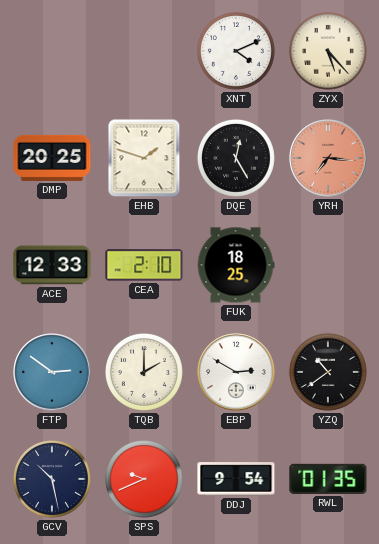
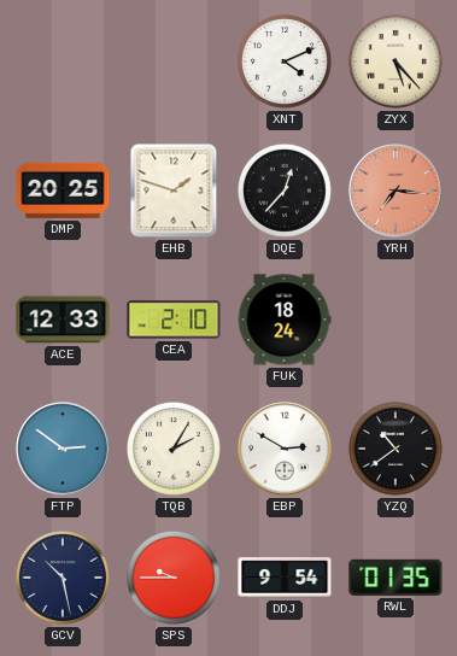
DQE: 12:25 -> 12:37
FUK: 18:25 -> 18:24
TQB: 2:00 -> 2:05
SPS: 9:41 -> 9:45
